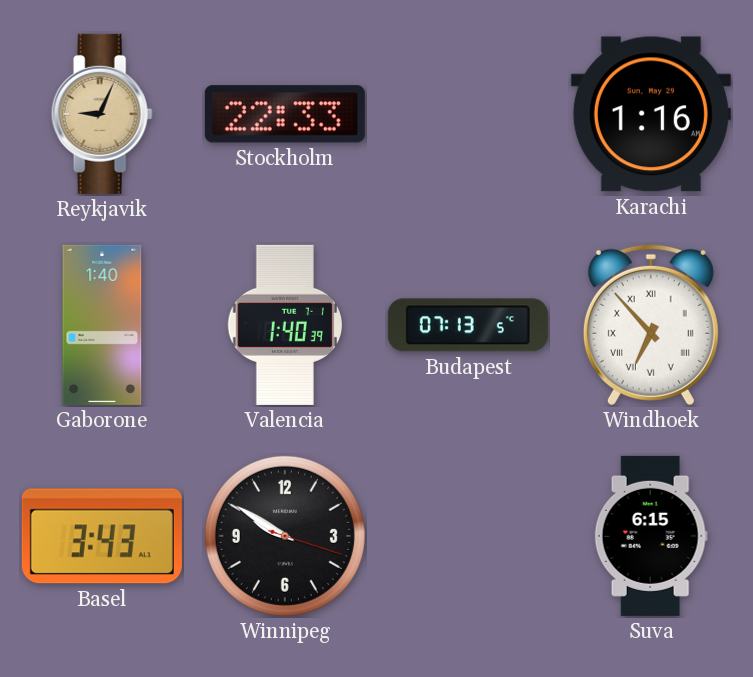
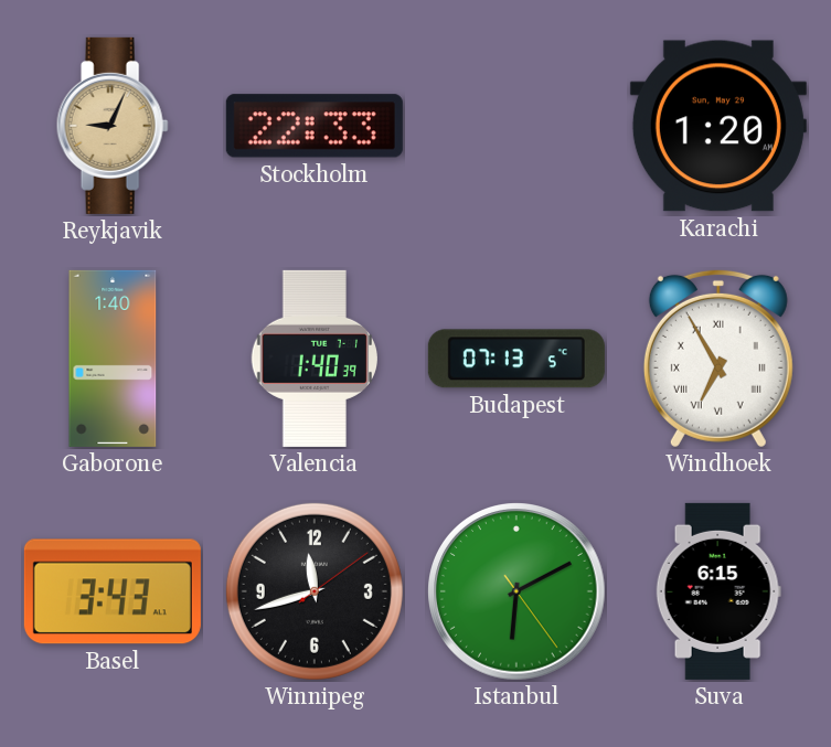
Karachi: 1:16 -> 1:20
Windhoek: 6:53 -> 6:55
Winnipeg: 9:50 -> 11:42
Istanbul: none -> 6:10
